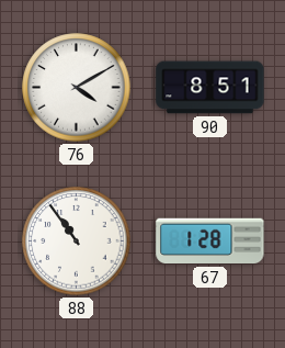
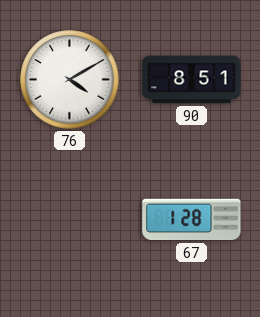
88: 10:54 -> none
